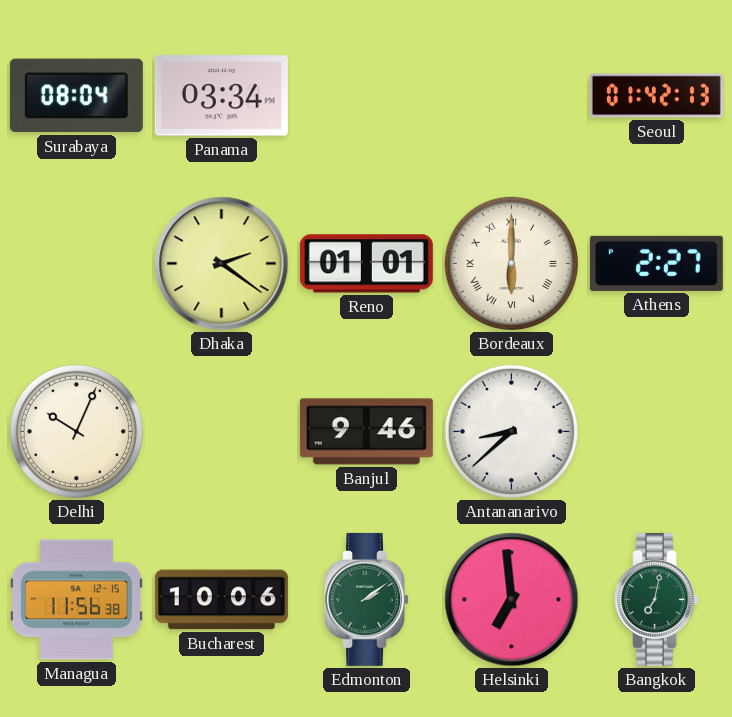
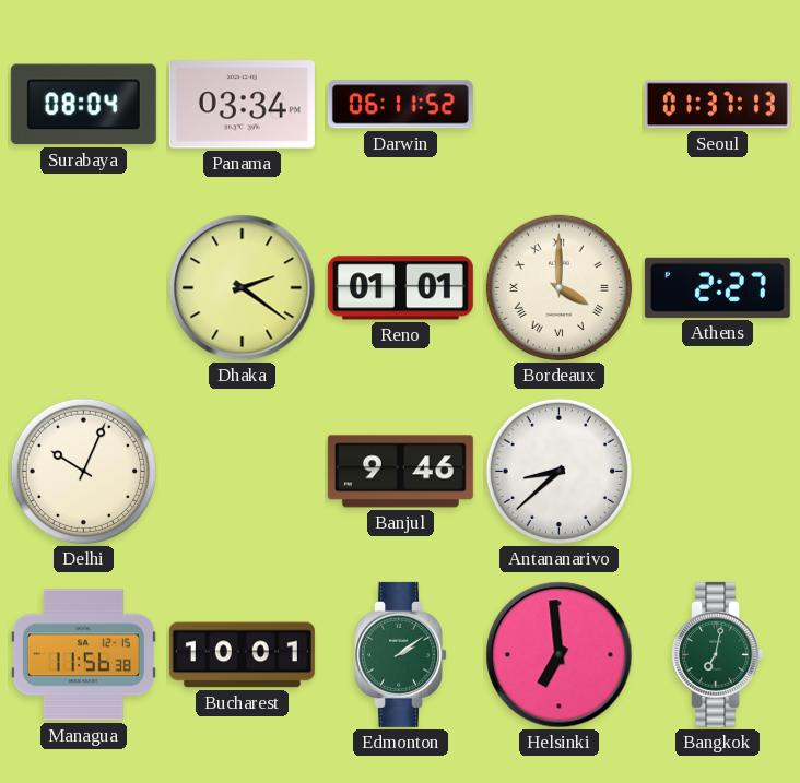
Darwin: none -> 06:11
Seoul: 01:42 -> 01:37
Bordeaux: 6:00 -> 4:00
Bucharest: 10:06 -> 10:01
